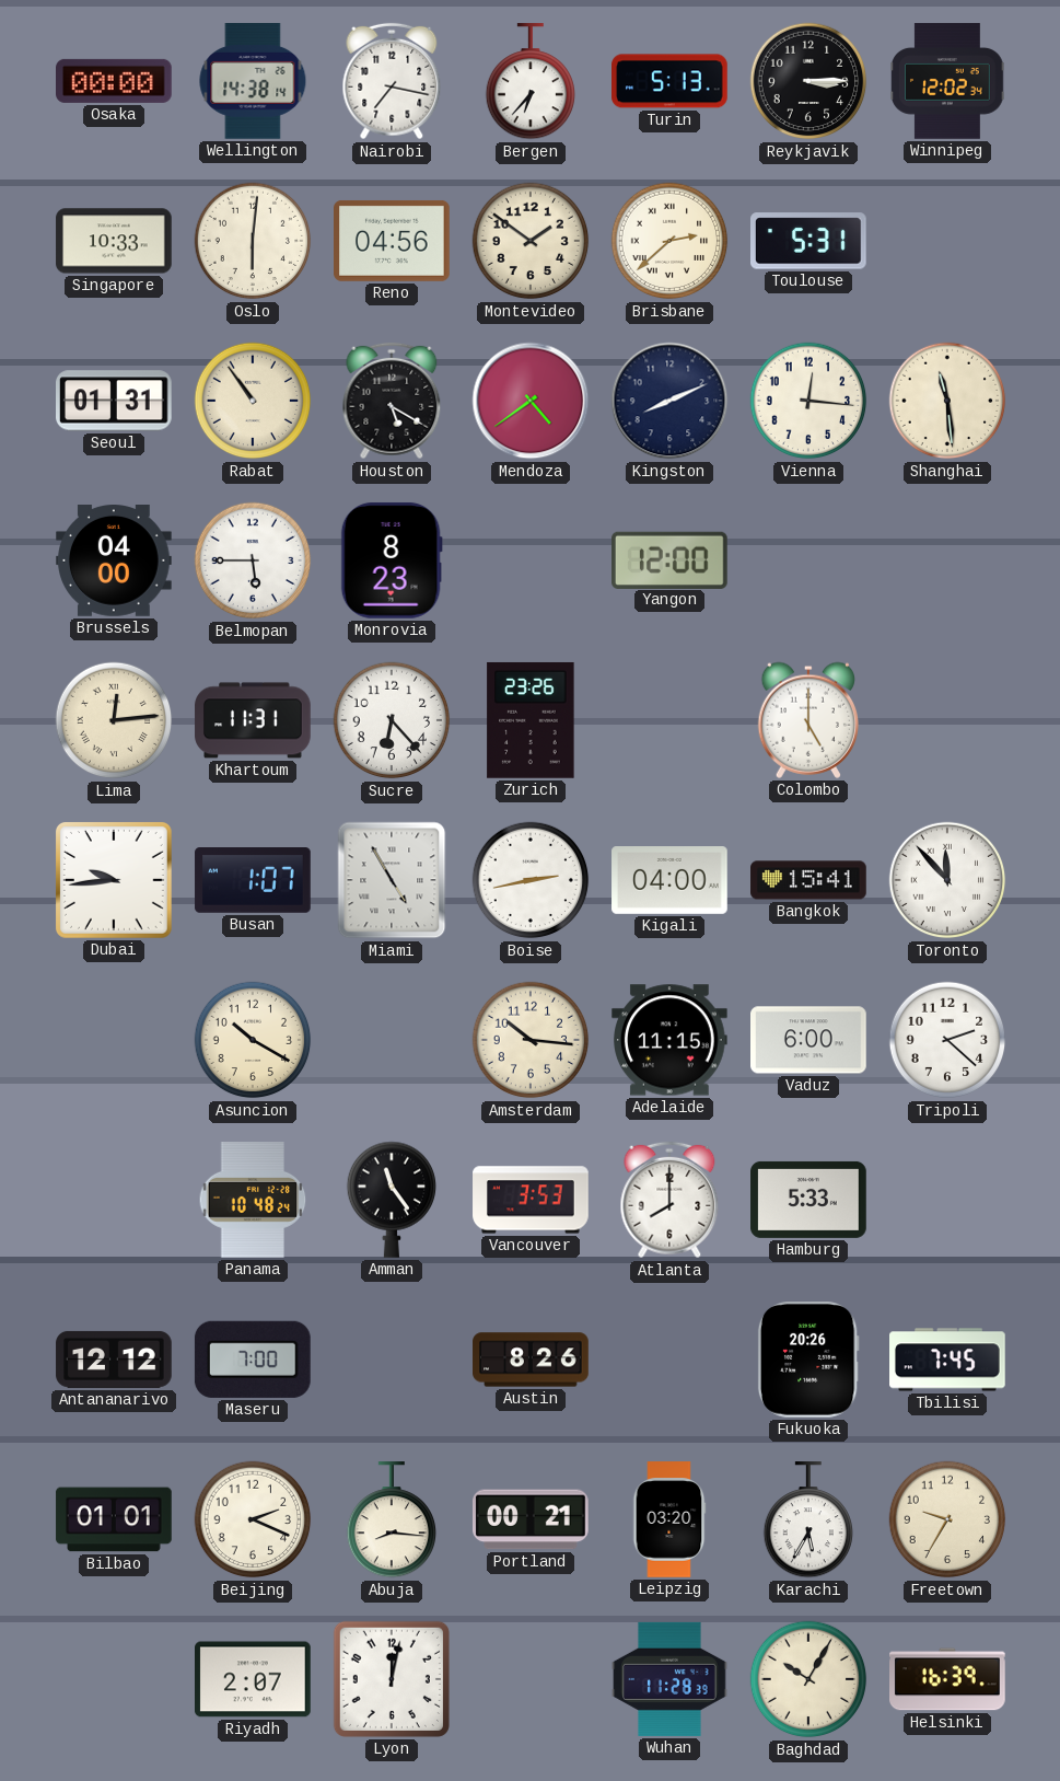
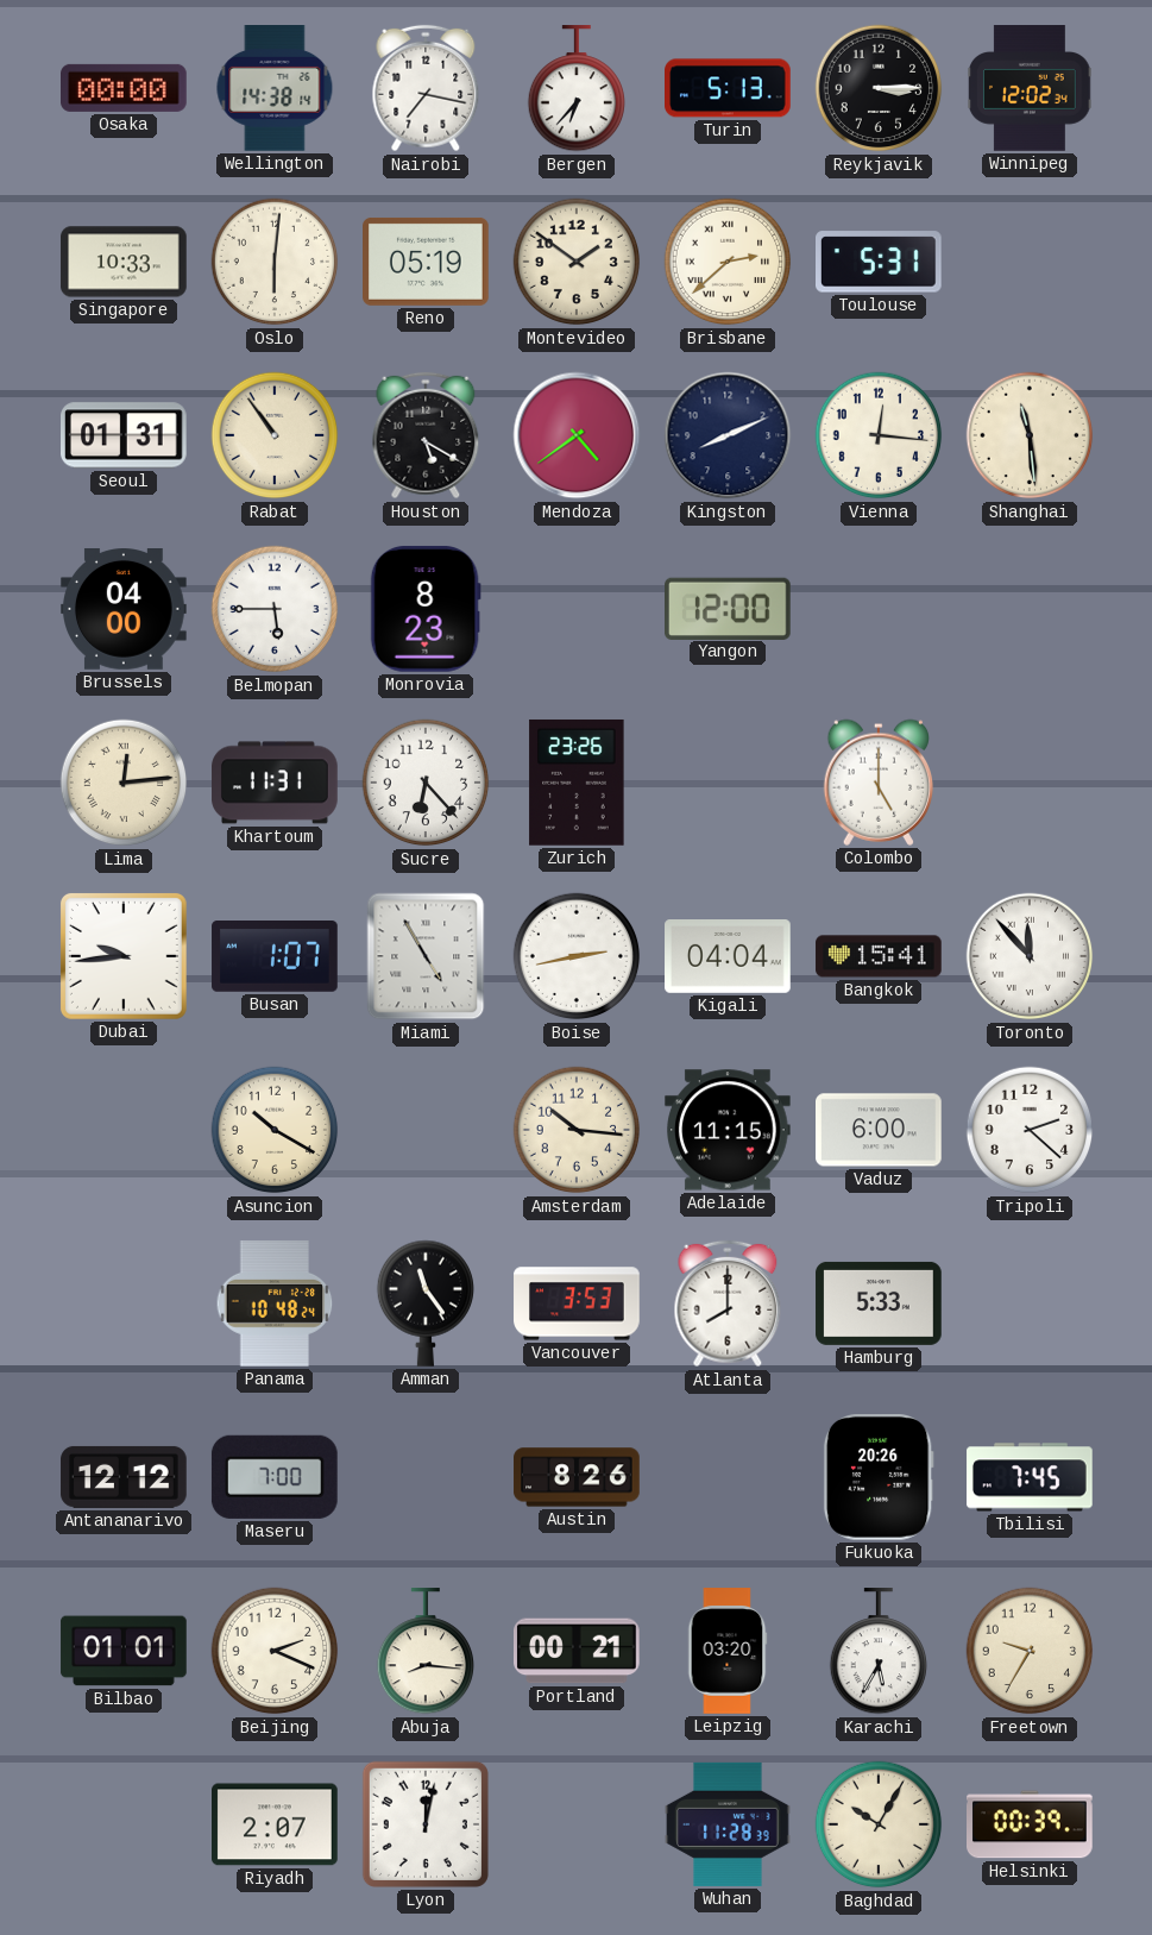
Reno: 04:56 -> 05:19
Kigali: 04:00 -> 04:04
Helsinki: 16:39 -> 00:39
